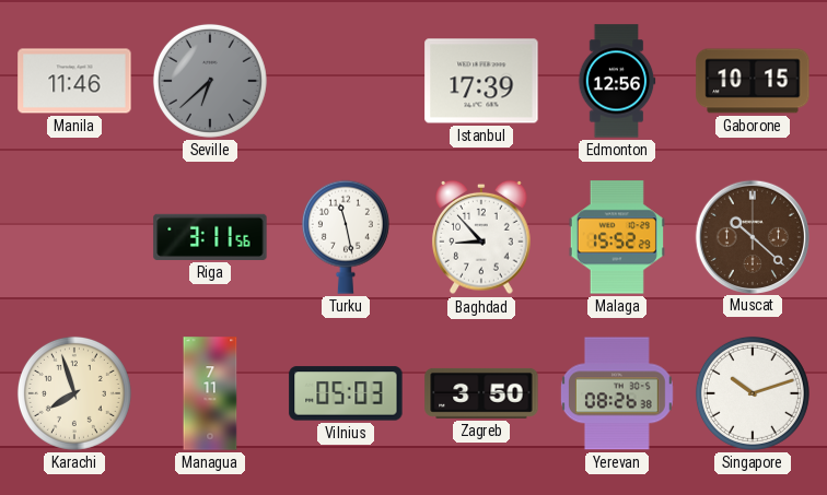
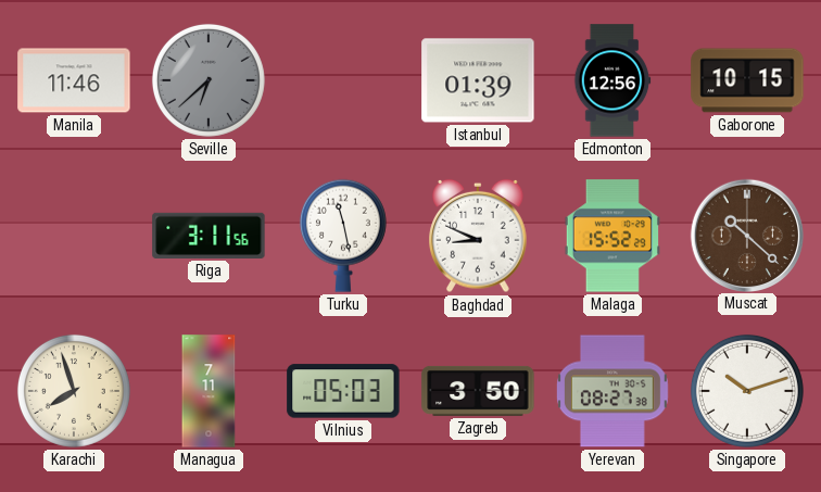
Istanbul: 17:39 -> 01:39
Baghdad: 8:53 -> 8:49
Yerevan: 08:26 -> 08:27
